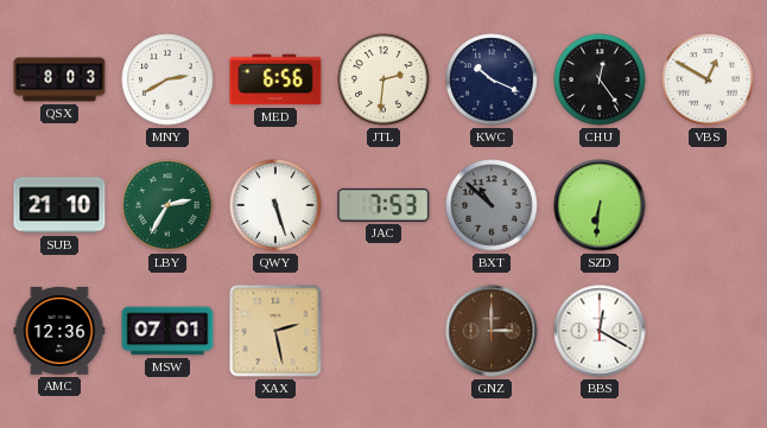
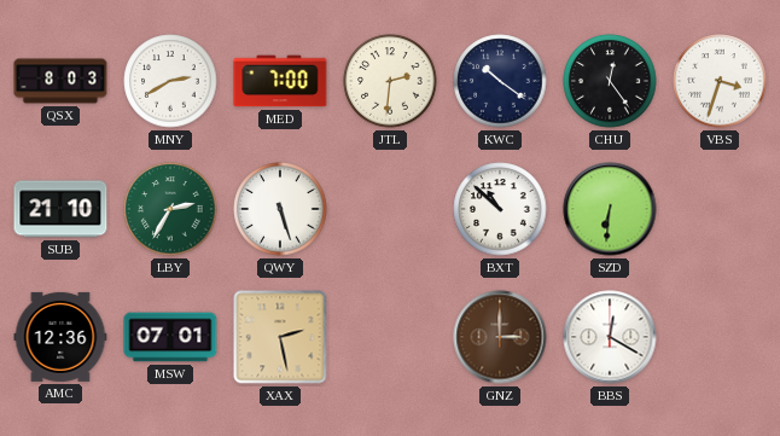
MED: 6:56 -> 7:00
KWC: 10:19 -> 10:21
VBS: 12:50 -> 3:33
JAC: 7:53 -> none
BXT dial: grey -> white
